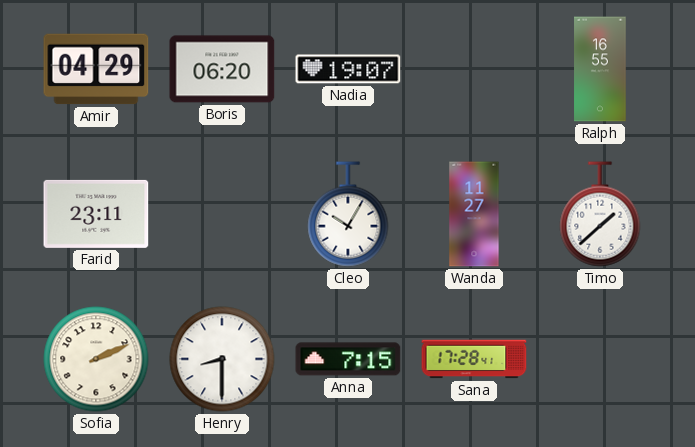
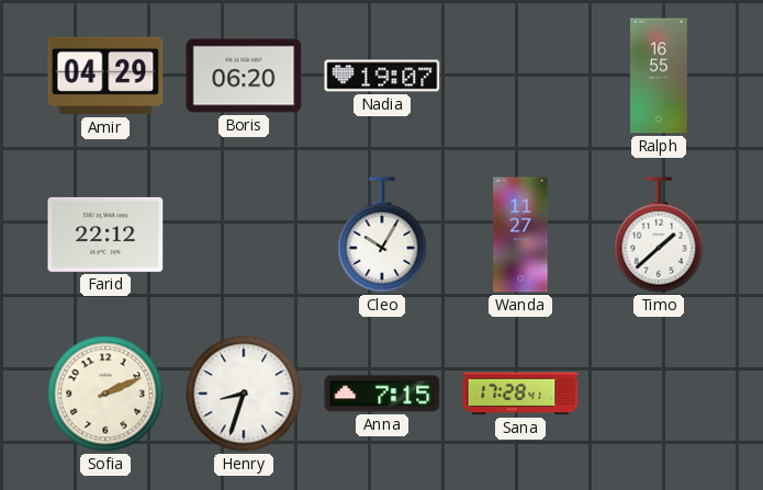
Farid: 23:11 -> 22:12
Henry: 8:30 -> 8:33
